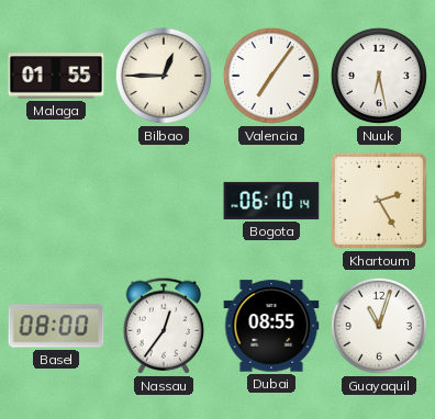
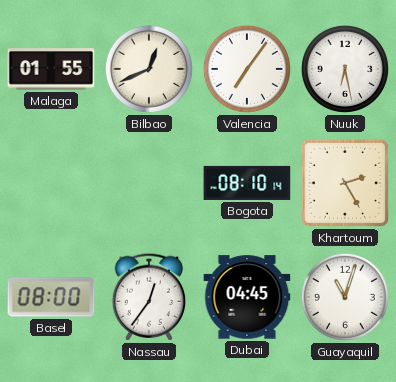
Bilbao: 12:45 -> 12:41
Bogota: 06:10 -> 08:10
Dubai: 08:55 -> 04:45
